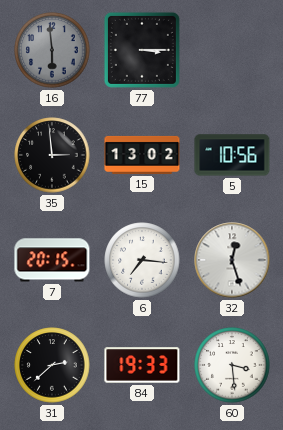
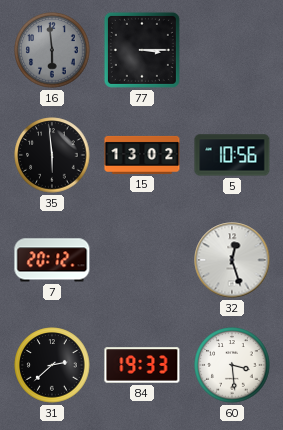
35: 2:59 -> 5:59
7: 20:15 -> 20:12
6: 7:16 -> none
